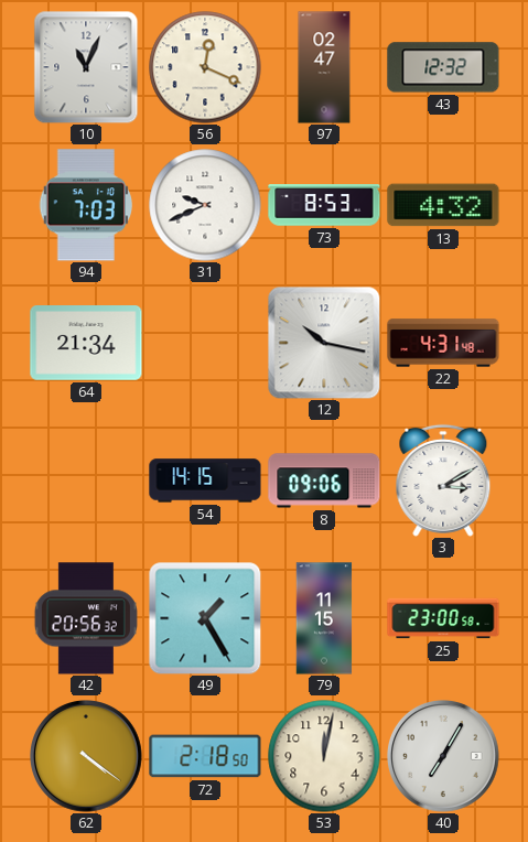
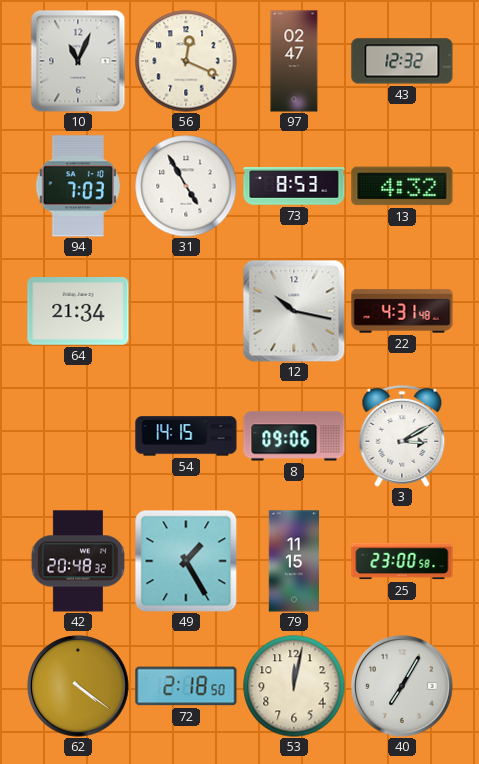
31: 9:41 -> 4:55
42: 20:56 -> 20:48
